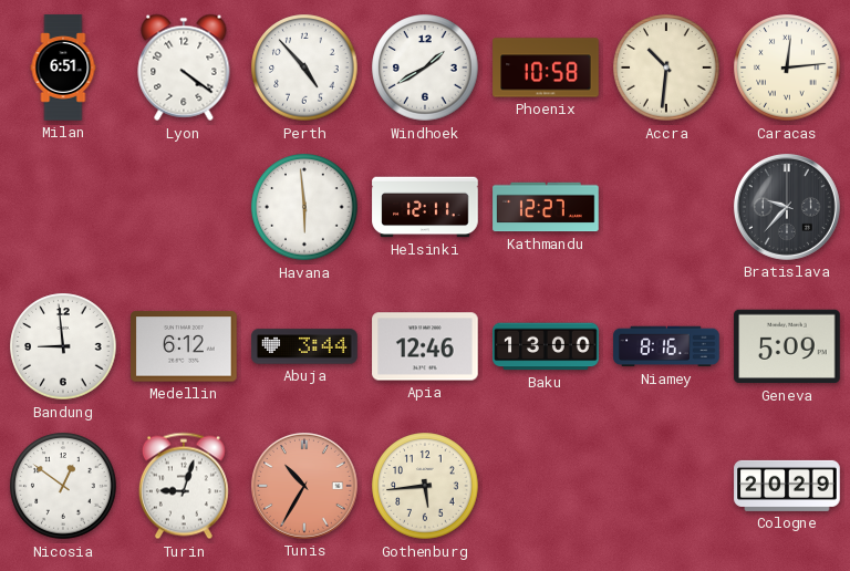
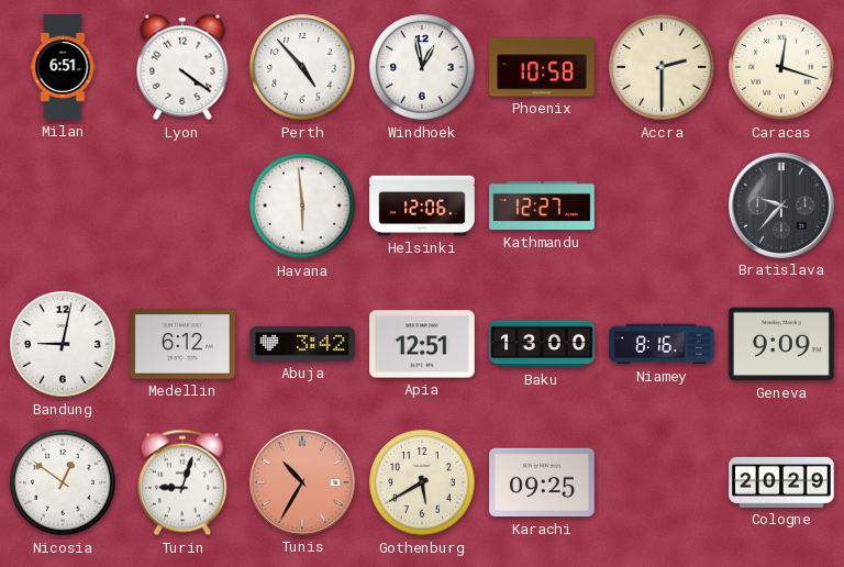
Windhoek: 1:40 -> 12:58
Accra: 10:31 -> 2:30
Caracas: 12:14 -> 12:18
Helsinki: 12:11 -> 12:06
Bandung: 8:59 -> 9:02
Abuja: 3:44 -> 3:42
Apia: 12:46 -> 12:51
Geneva: 5:09 -> 9:09
Gothenburg: 5:44 -> 5:40
Karachi: none -> 09:25
